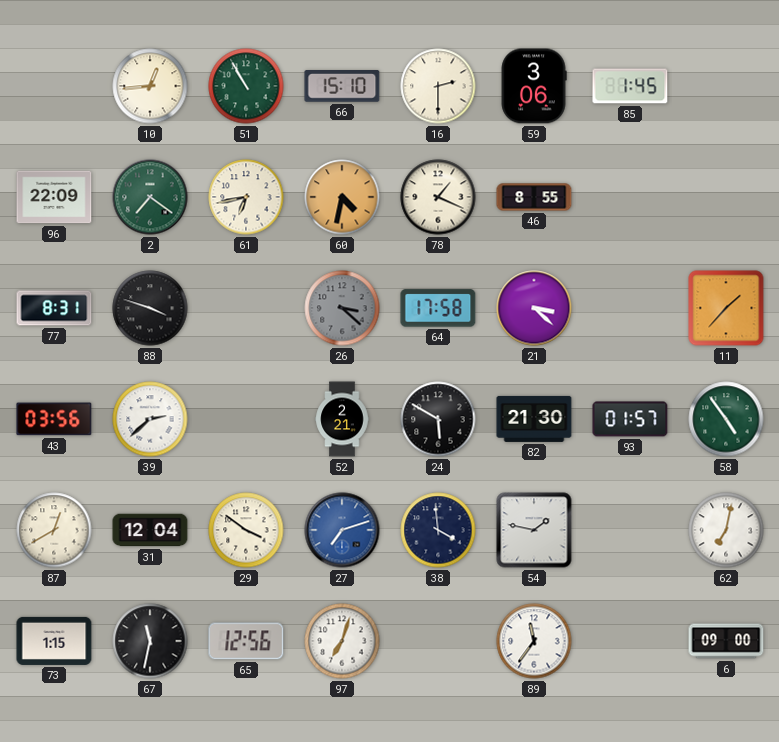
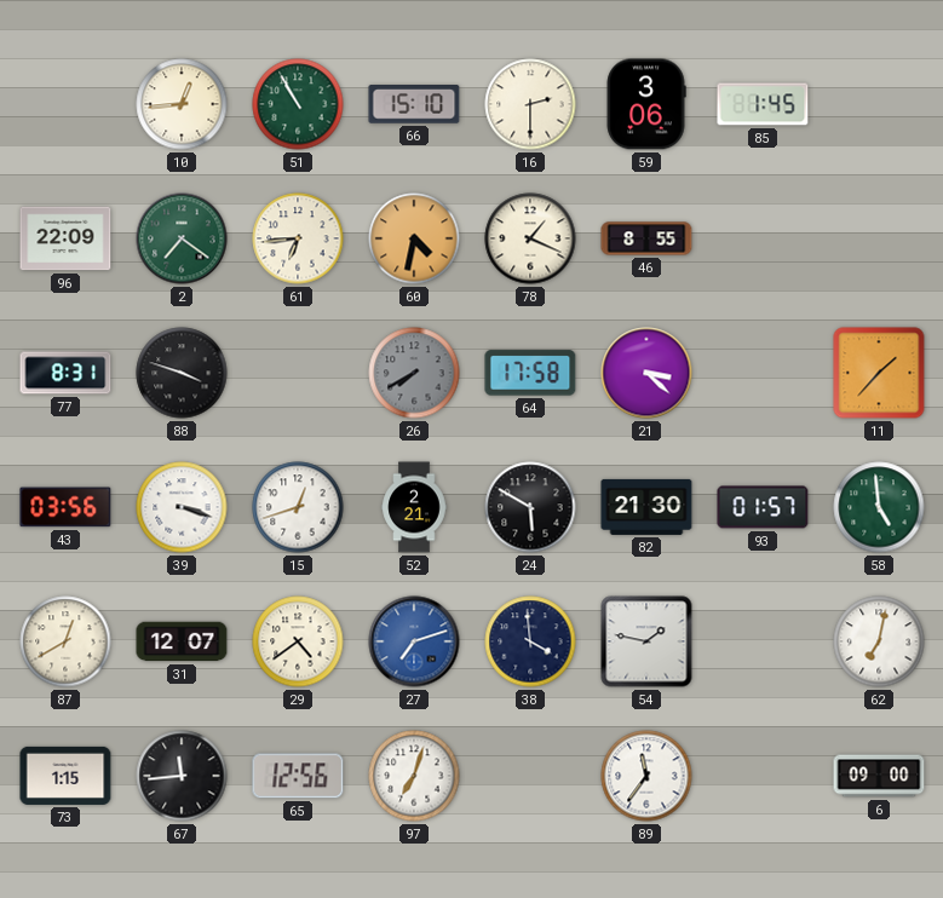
61: 6:43 -> 6:44
26: 3:22 -> 7:40
39: 2:38 -> 3:18
15: none -> 12:42
58: 4:54 -> 4:59
31: 12:04 -> 12:07
29: 3:51 -> 4:39
67: 11:32 -> 11:44
